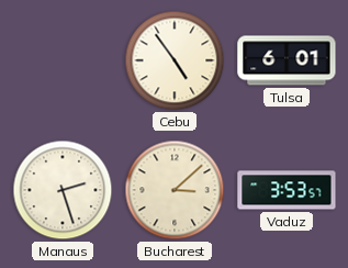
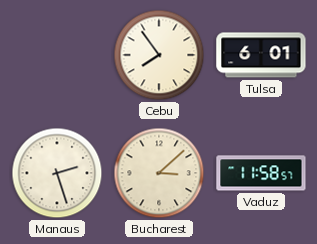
Cebu: 4:54 -> 7:54
Vaduz: 3:53 -> 11:58
